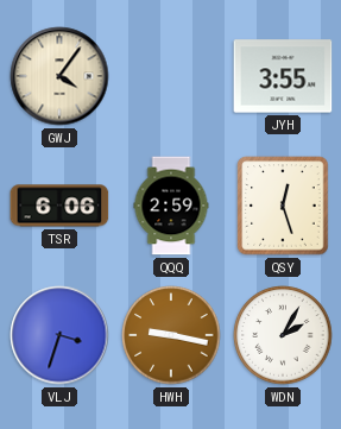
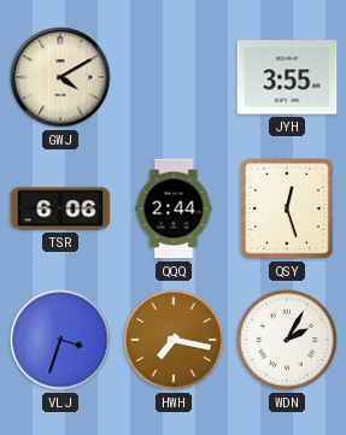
GWJ: 4:06 -> 4:10
QQQ: 2:59 -> 2:44
HWH: 9:17 -> 7:17
